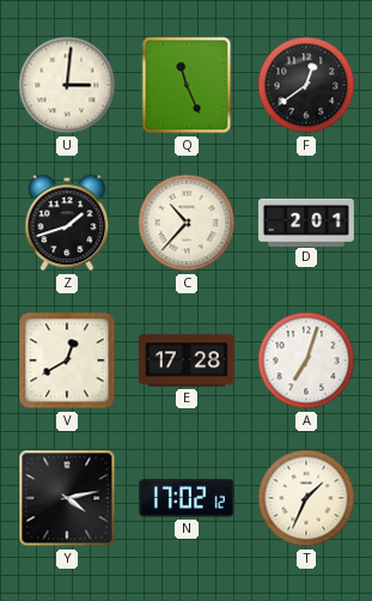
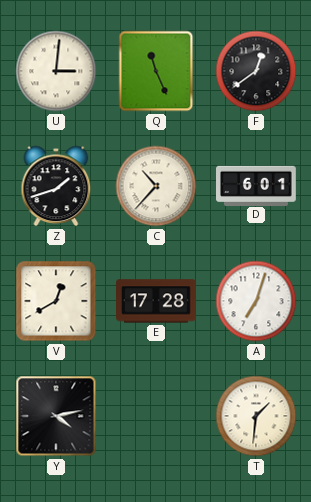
D: 2:01 -> 6:01
N: 17:02 -> none
T: 1:34 -> 1:31
